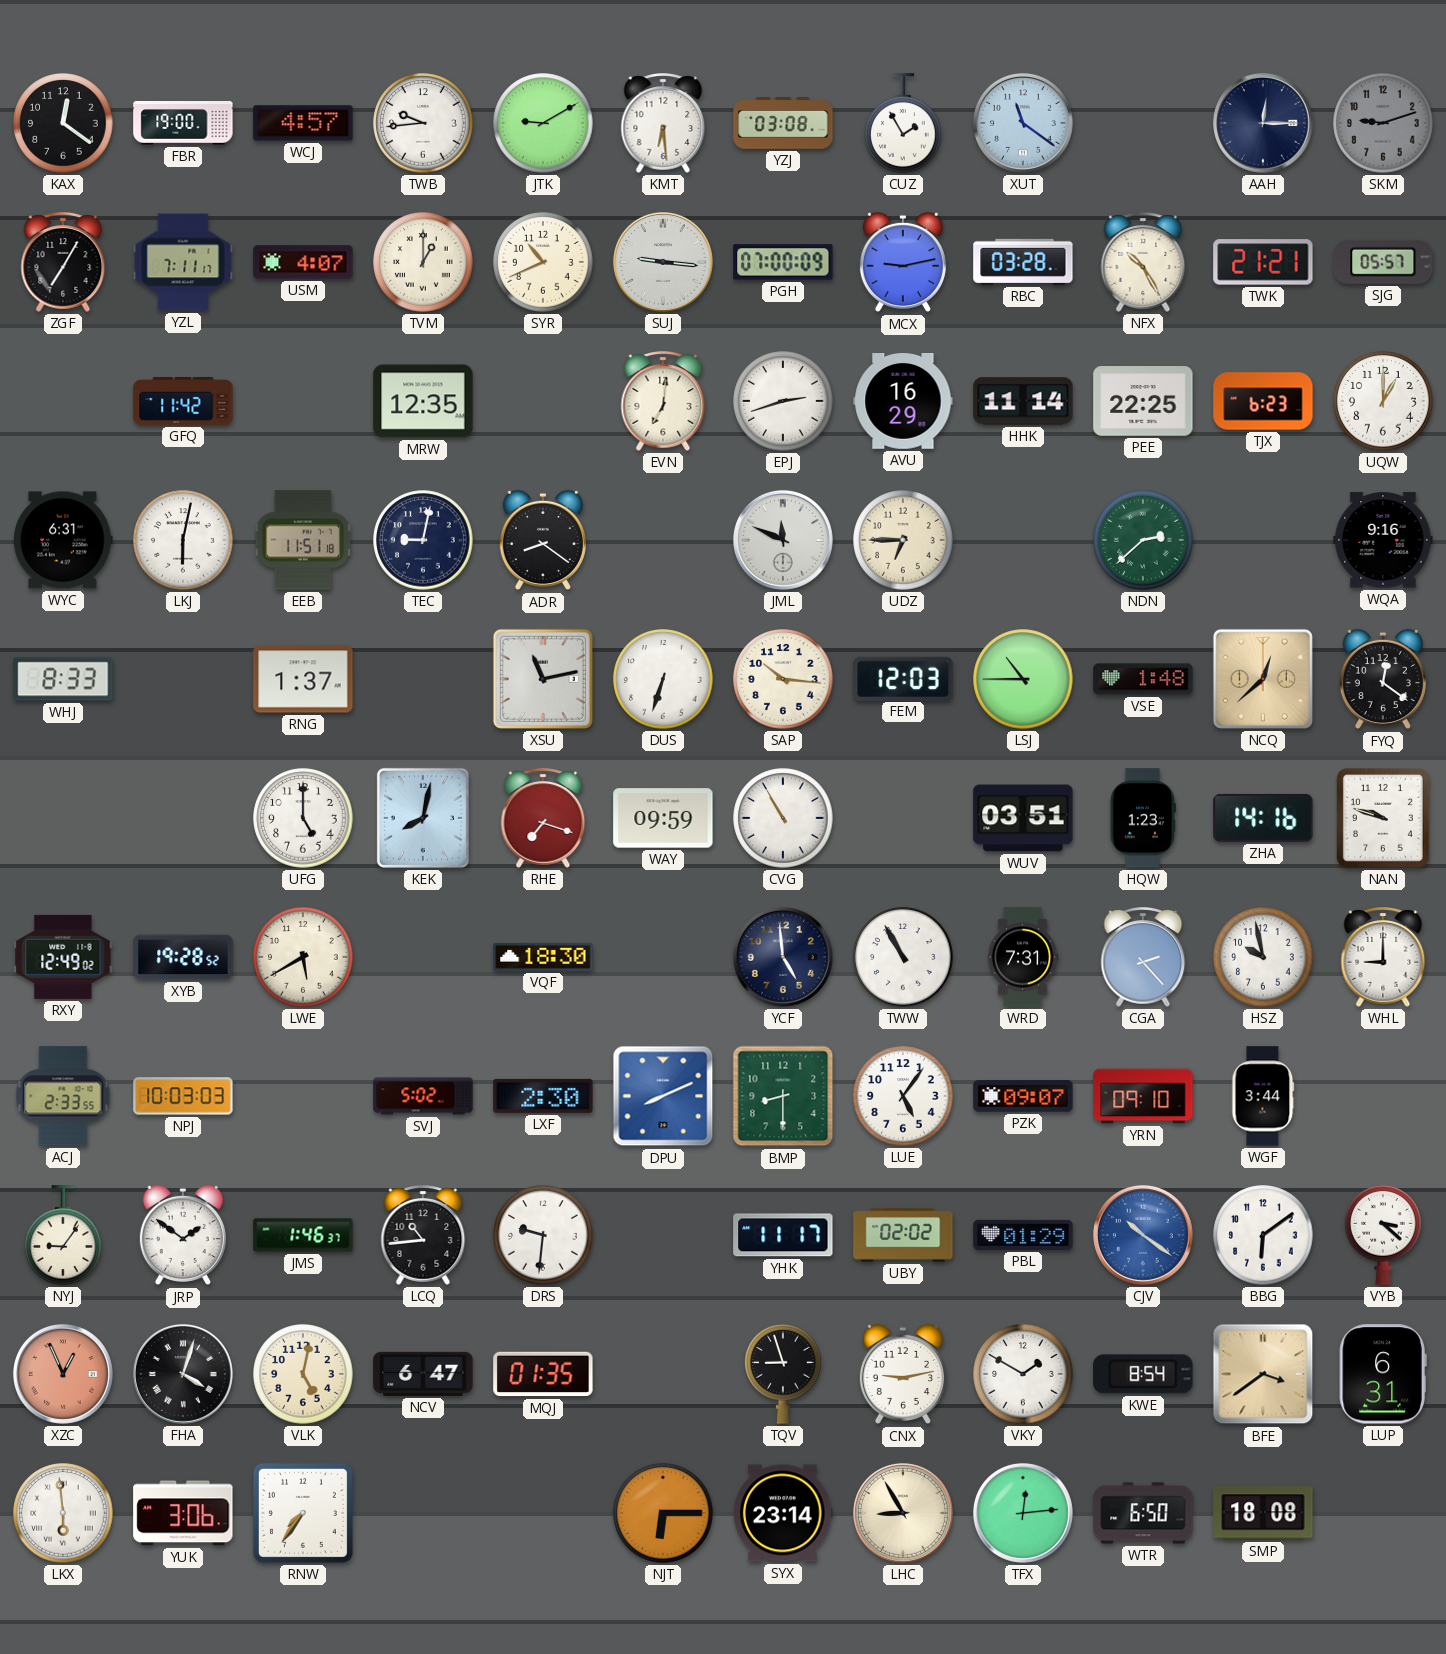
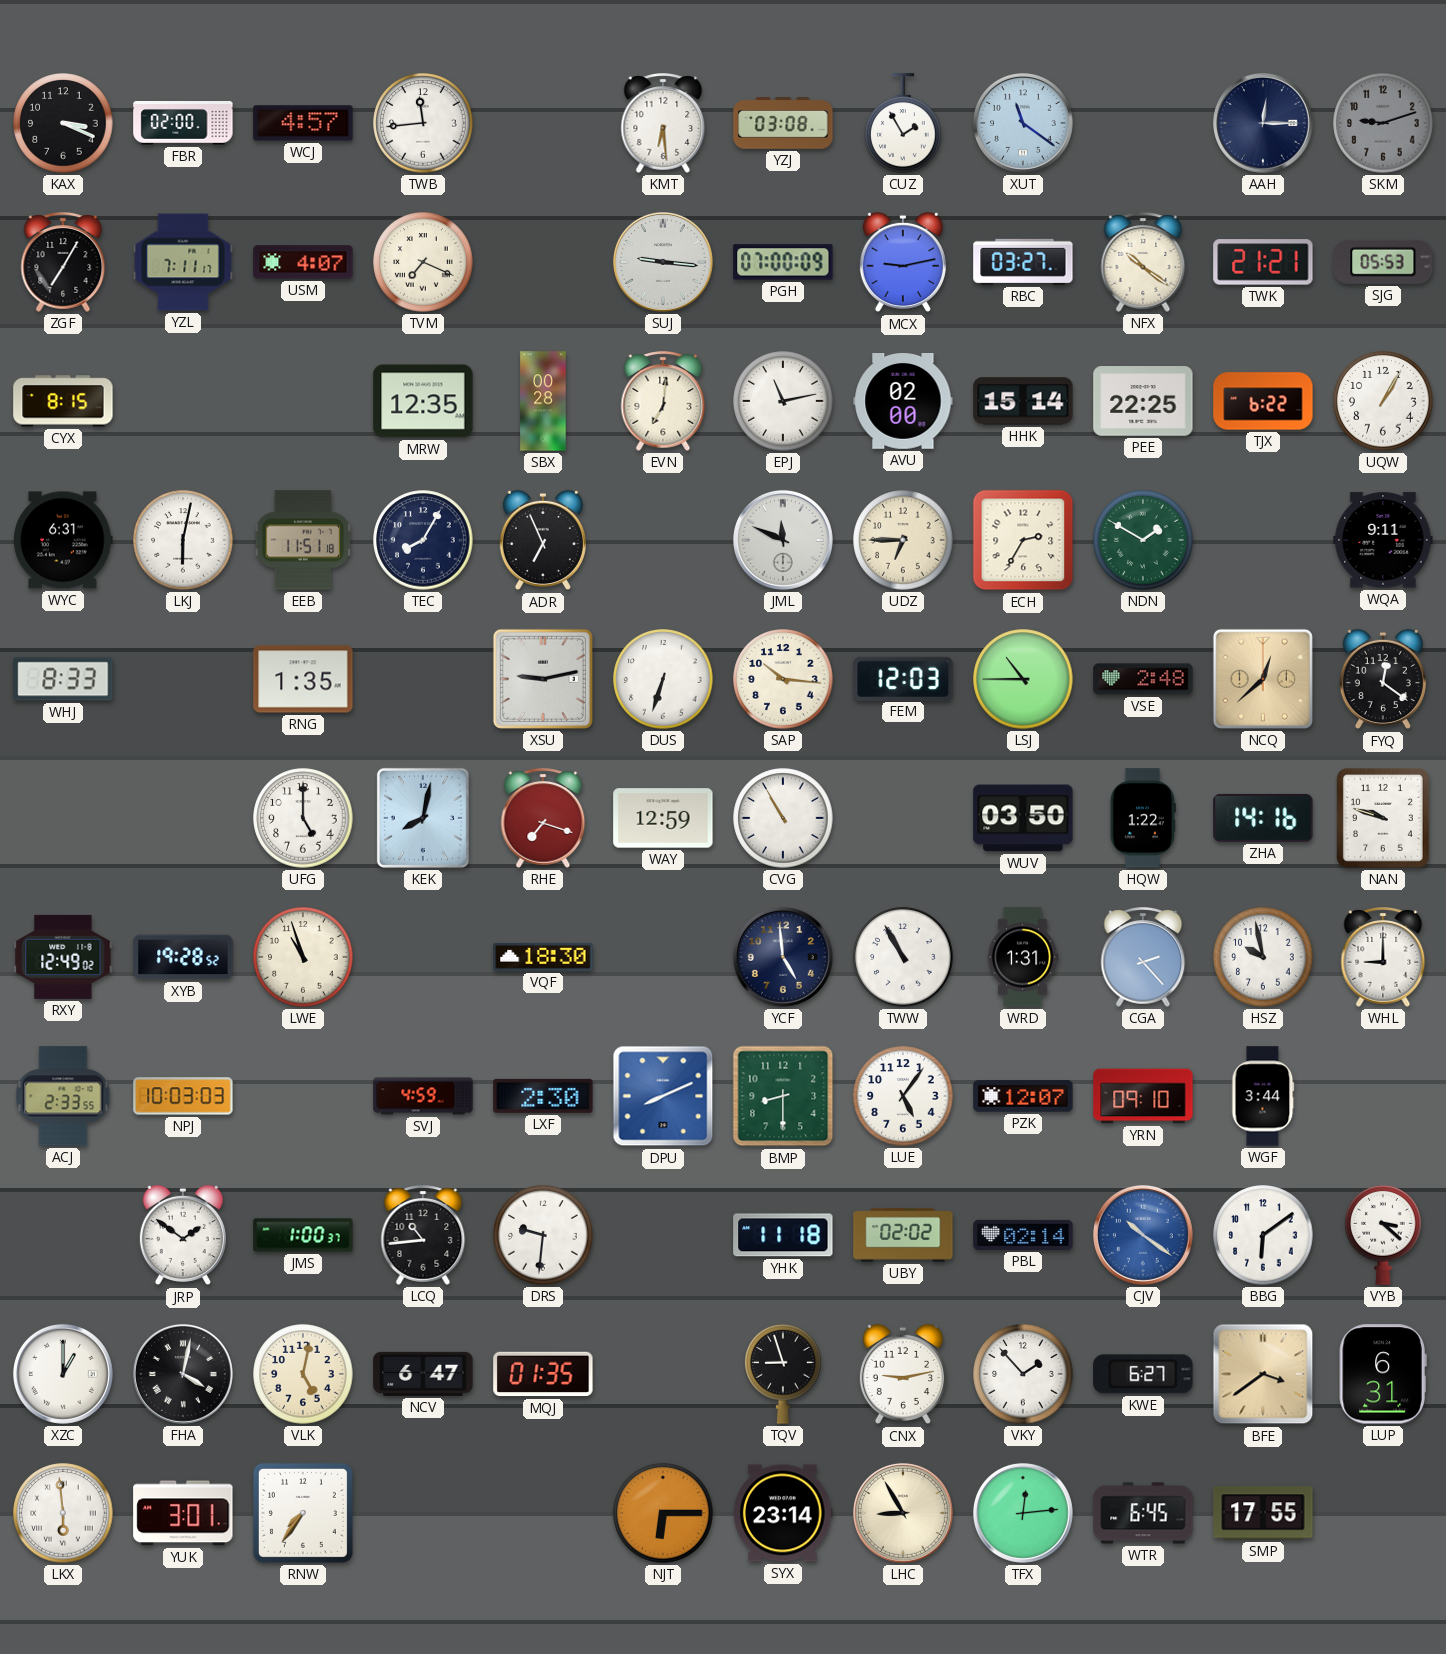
KAX: 12:21 -> 3:19
FBR: 19:00 -> 02:00
TWB: 9:44 -> 11:44
JTK: 9:10 -> none
TVM: 1:00 -> 7:19
SYR: 10:41 -> none
RBC: 03:28 -> 03:27
NFX: 10:25 -> 10:21
SJG: 05:57 -> 05:53
CYX: none -> 8:15
GFQ: 11:42 -> none
SBX: none -> 00:28
EPJ: 2:42 -> 11:13
AVU: 16:29 -> 02:00
HHK: 11:14 -> 15:14
TJX: 6:23 -> 6:22
UQW: 1:00 -> 1:05
TEC: 9:02 -> 8:05
ADR: 8:21 -> 6:56
ECH: none -> 2:35
NDN: 2:38 -> 1:50
WQA: 9:16 -> 9:11
RNG: 1:37 -> 1:35
XSU: 11:13 -> 9:13
VSE: 1:48 -> 2:48
WAY: 09:59 -> 12:59
WUV: 03:51 -> 03:50
HQW: 1:23 -> 1:22
LWE: 5:40 -> 10:57
WRD: 7:31 -> 1:31
SVJ: 5:02 -> 4:59
PZK: 09:07 -> 12:07
NYJ: 9:06 -> none
JMS: 1:46 -> 1:00
YHK: 11:17 -> 11:18
PBL: 01:29 -> 02:14
XZC: 12:56 -> 1:00
XZC dial: salmon -> white
FHA: 4:03 -> 4:02
VKY: 1:50 -> 1:53
KWE: 8:54 -> 6:27
YUK: 3:06 -> 3:01
WTR: 6:50 -> 6:45
SMP: 18:08 -> 17:55
